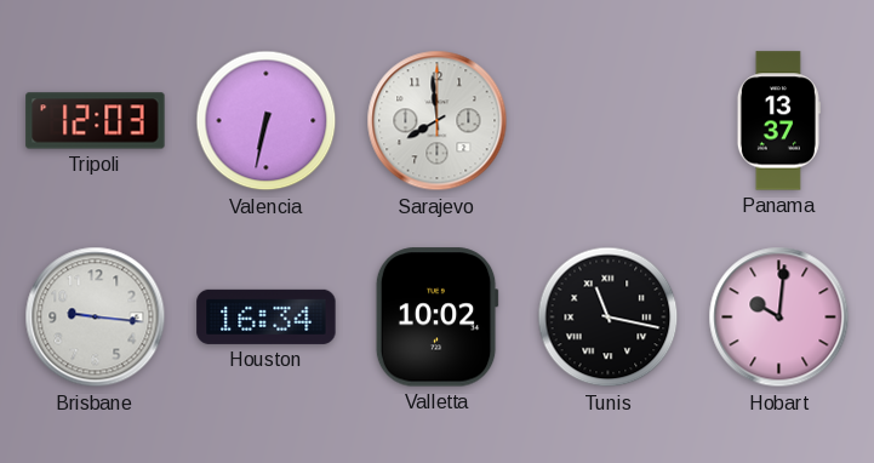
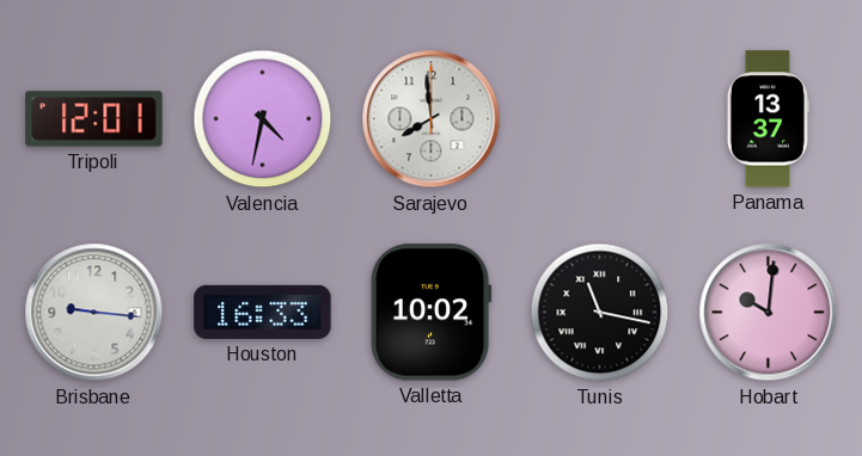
Tripoli: 12:03 -> 12:01
Valencia: 6:32 -> 4:32
Houston: 16:34 -> 16:33
